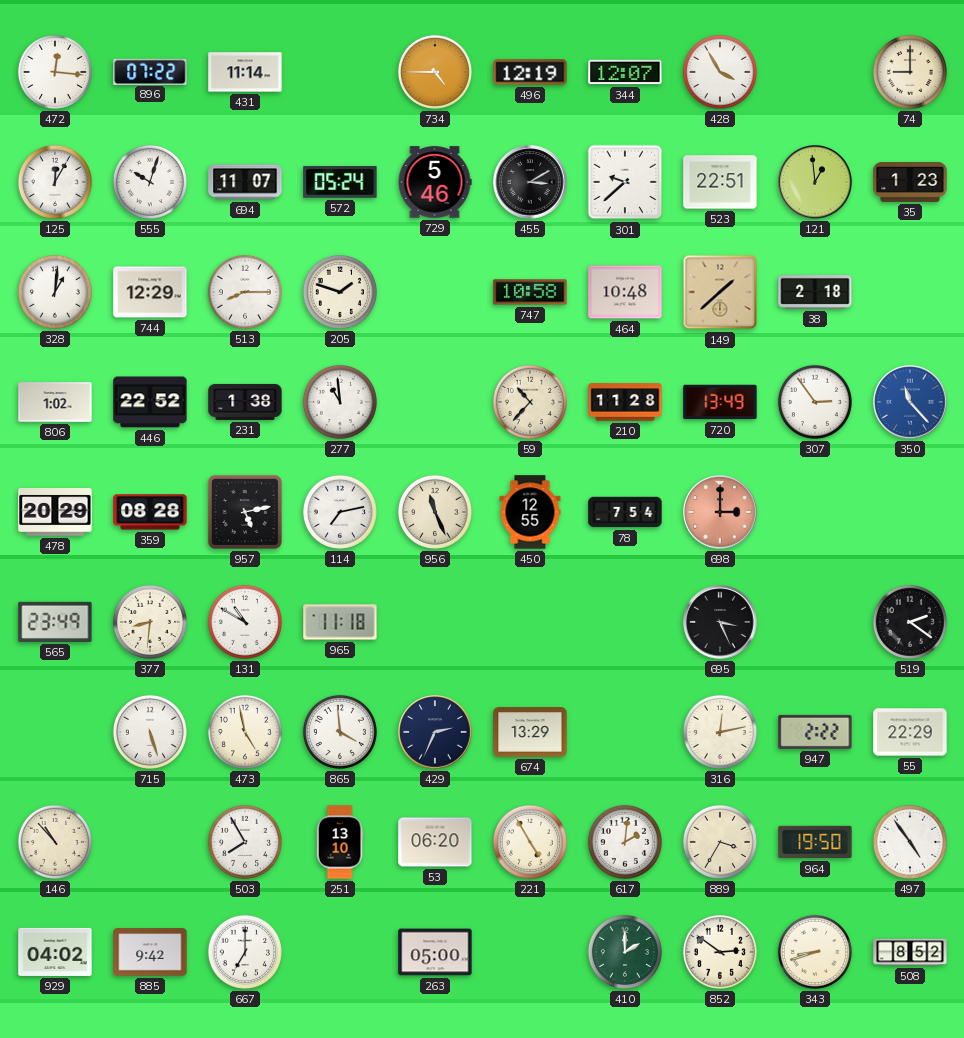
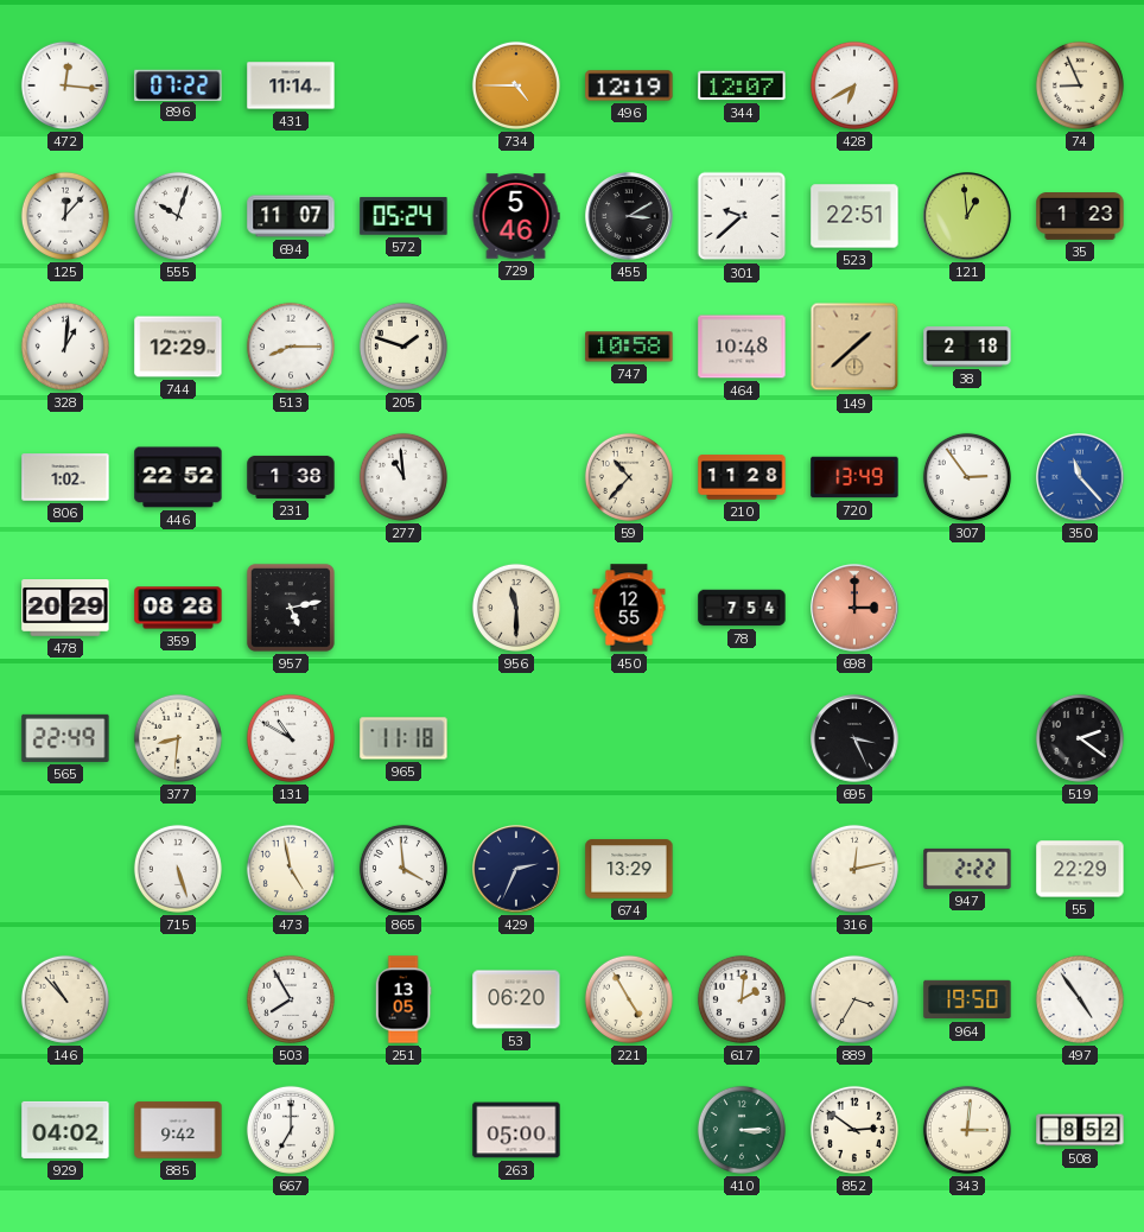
428: 3:55 -> 6:40
74: 9:00 -> 8:56
125: 12:05 -> 12:07
114: 7:13 -> none
956: 11:26 -> 11:30
565: 23:49 -> 22:49
251: 13:10 -> 13:05
410: 2:00 -> 3:15
343: 8:42 -> 3:01
